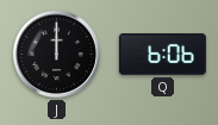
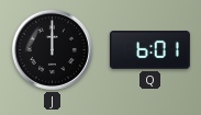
Q: 6:06 -> 6:01
